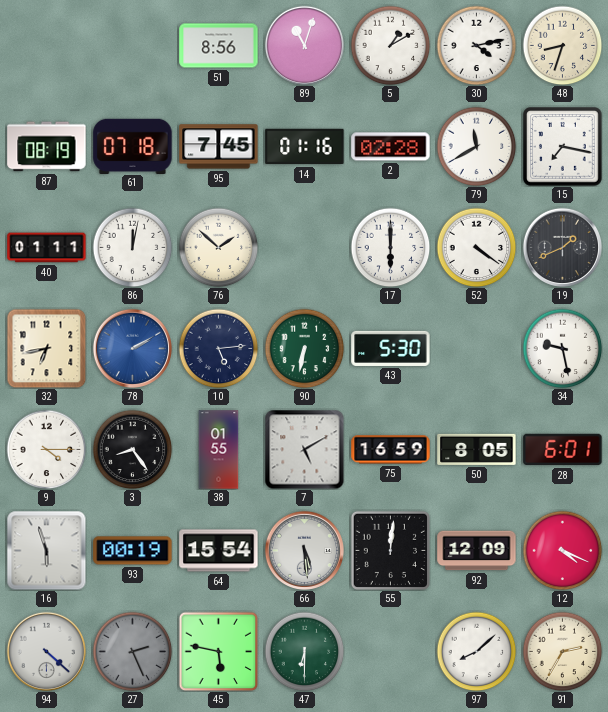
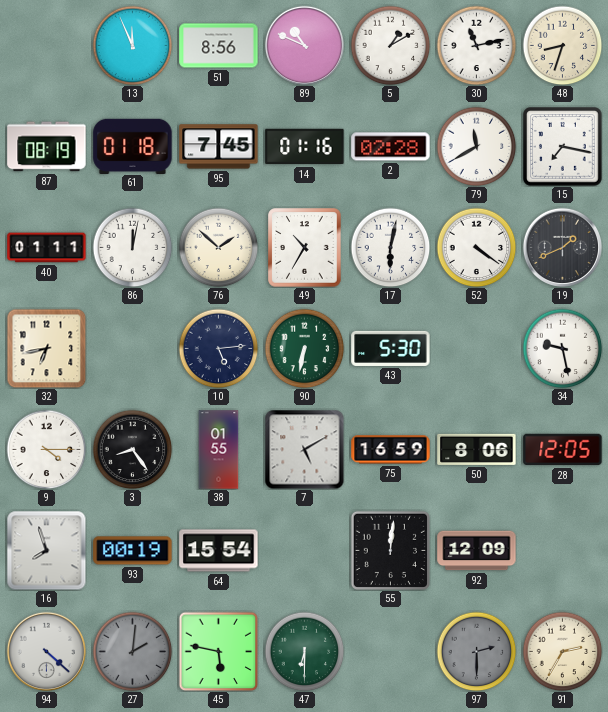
13: none -> 11:56
89: 11:03 -> 10:49
30: 4:13 -> 11:13
61: 07:18 -> 01:18
49: none -> 10:35
17: 6:00 -> 6:02
78: 2:10 -> none
50: 8:05 -> 8:06
28: 6:01 -> 12:05
16: 5:57 -> 7:57
66: 5:29 -> none
12: 4:19 -> none
27: 2:26 -> 2:01
97: 8:08 -> 2:30
97 dial: white -> grey
